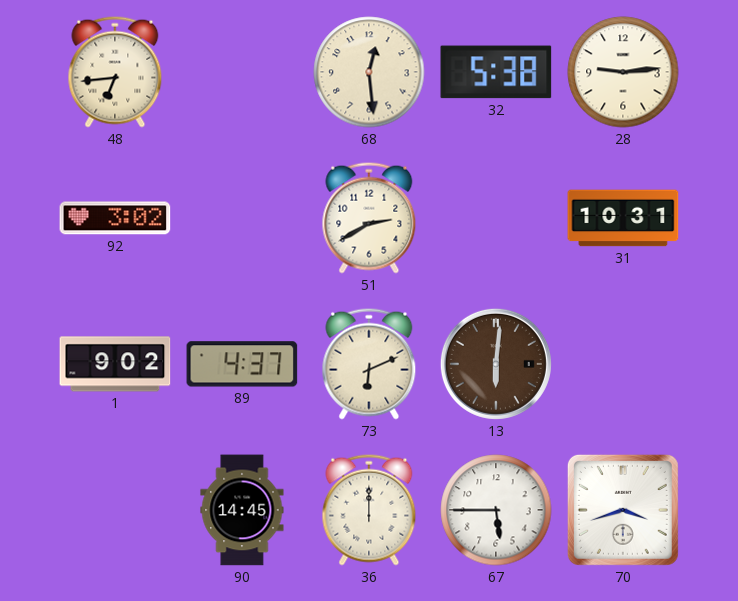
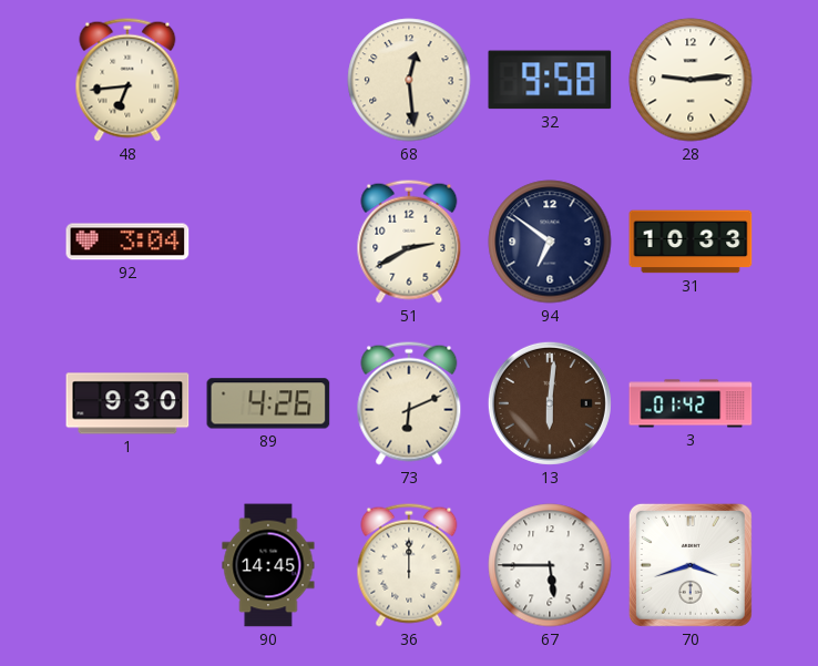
32: 5:38 -> 9:58
92: 3:02 -> 3:04
94: none -> 6:51
31: 10:31 -> 10:33
1: 9:02 -> 9:30
89: 4:37 -> 4:26
3: none -> 01:42
